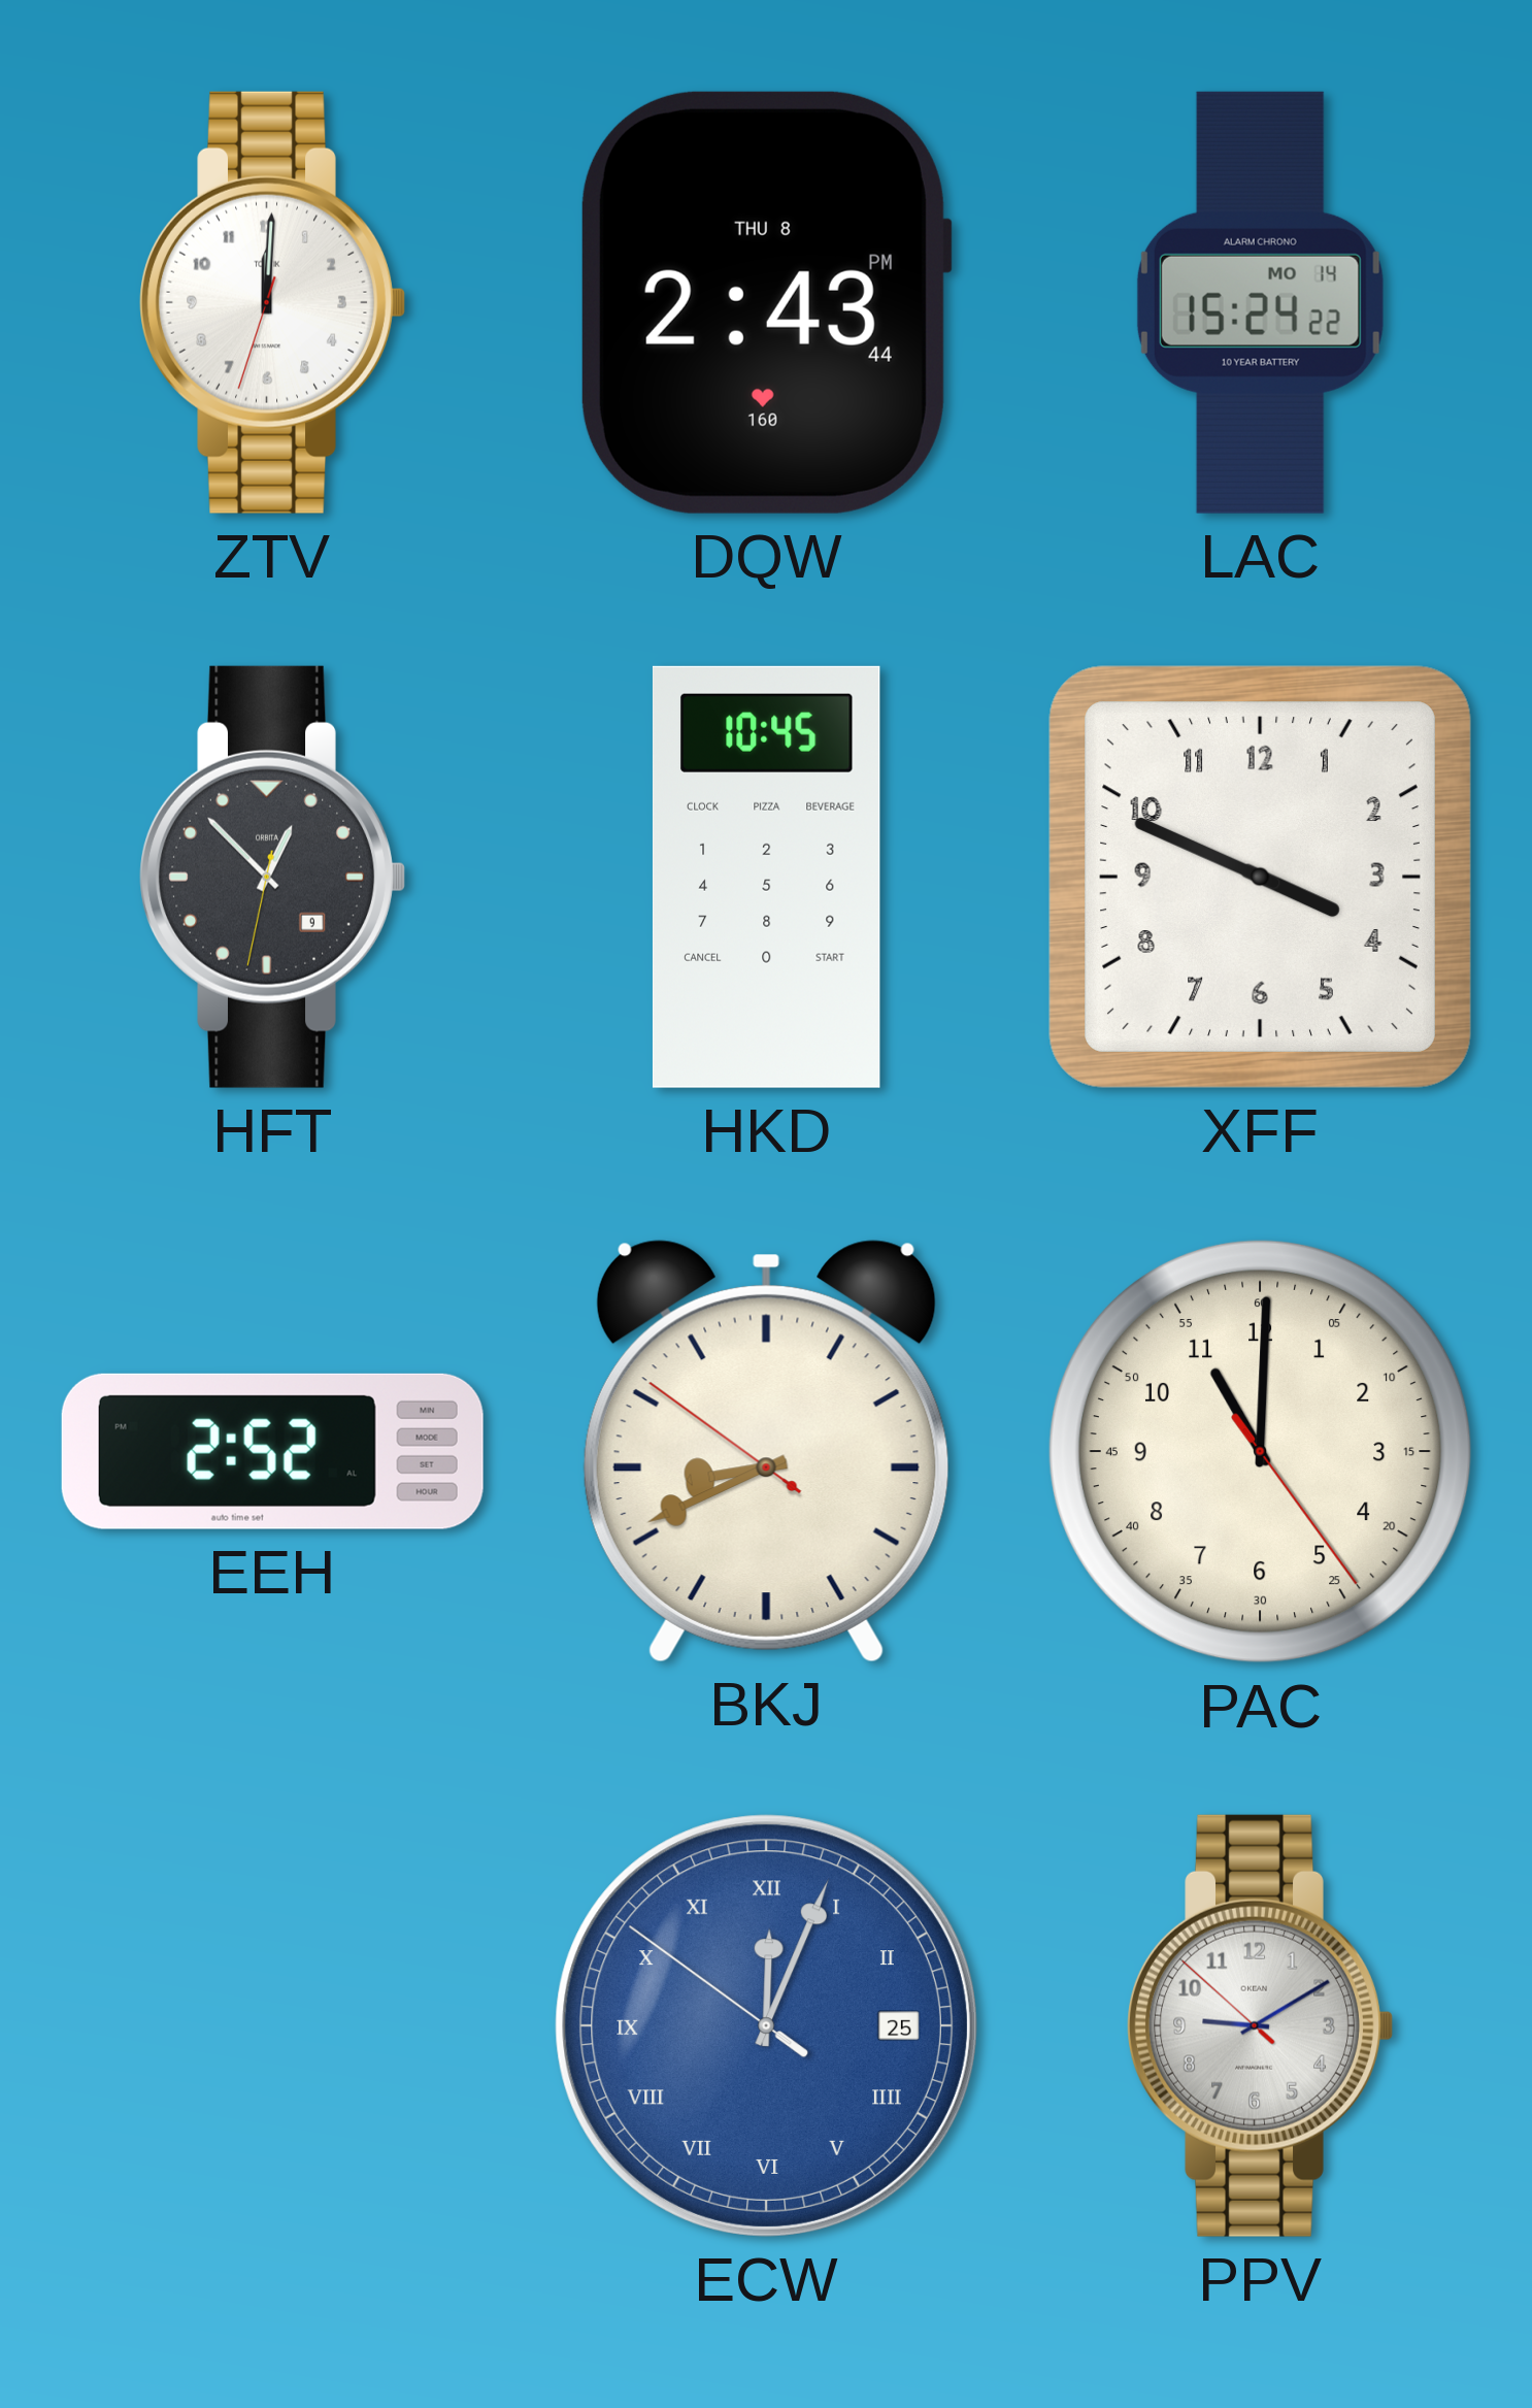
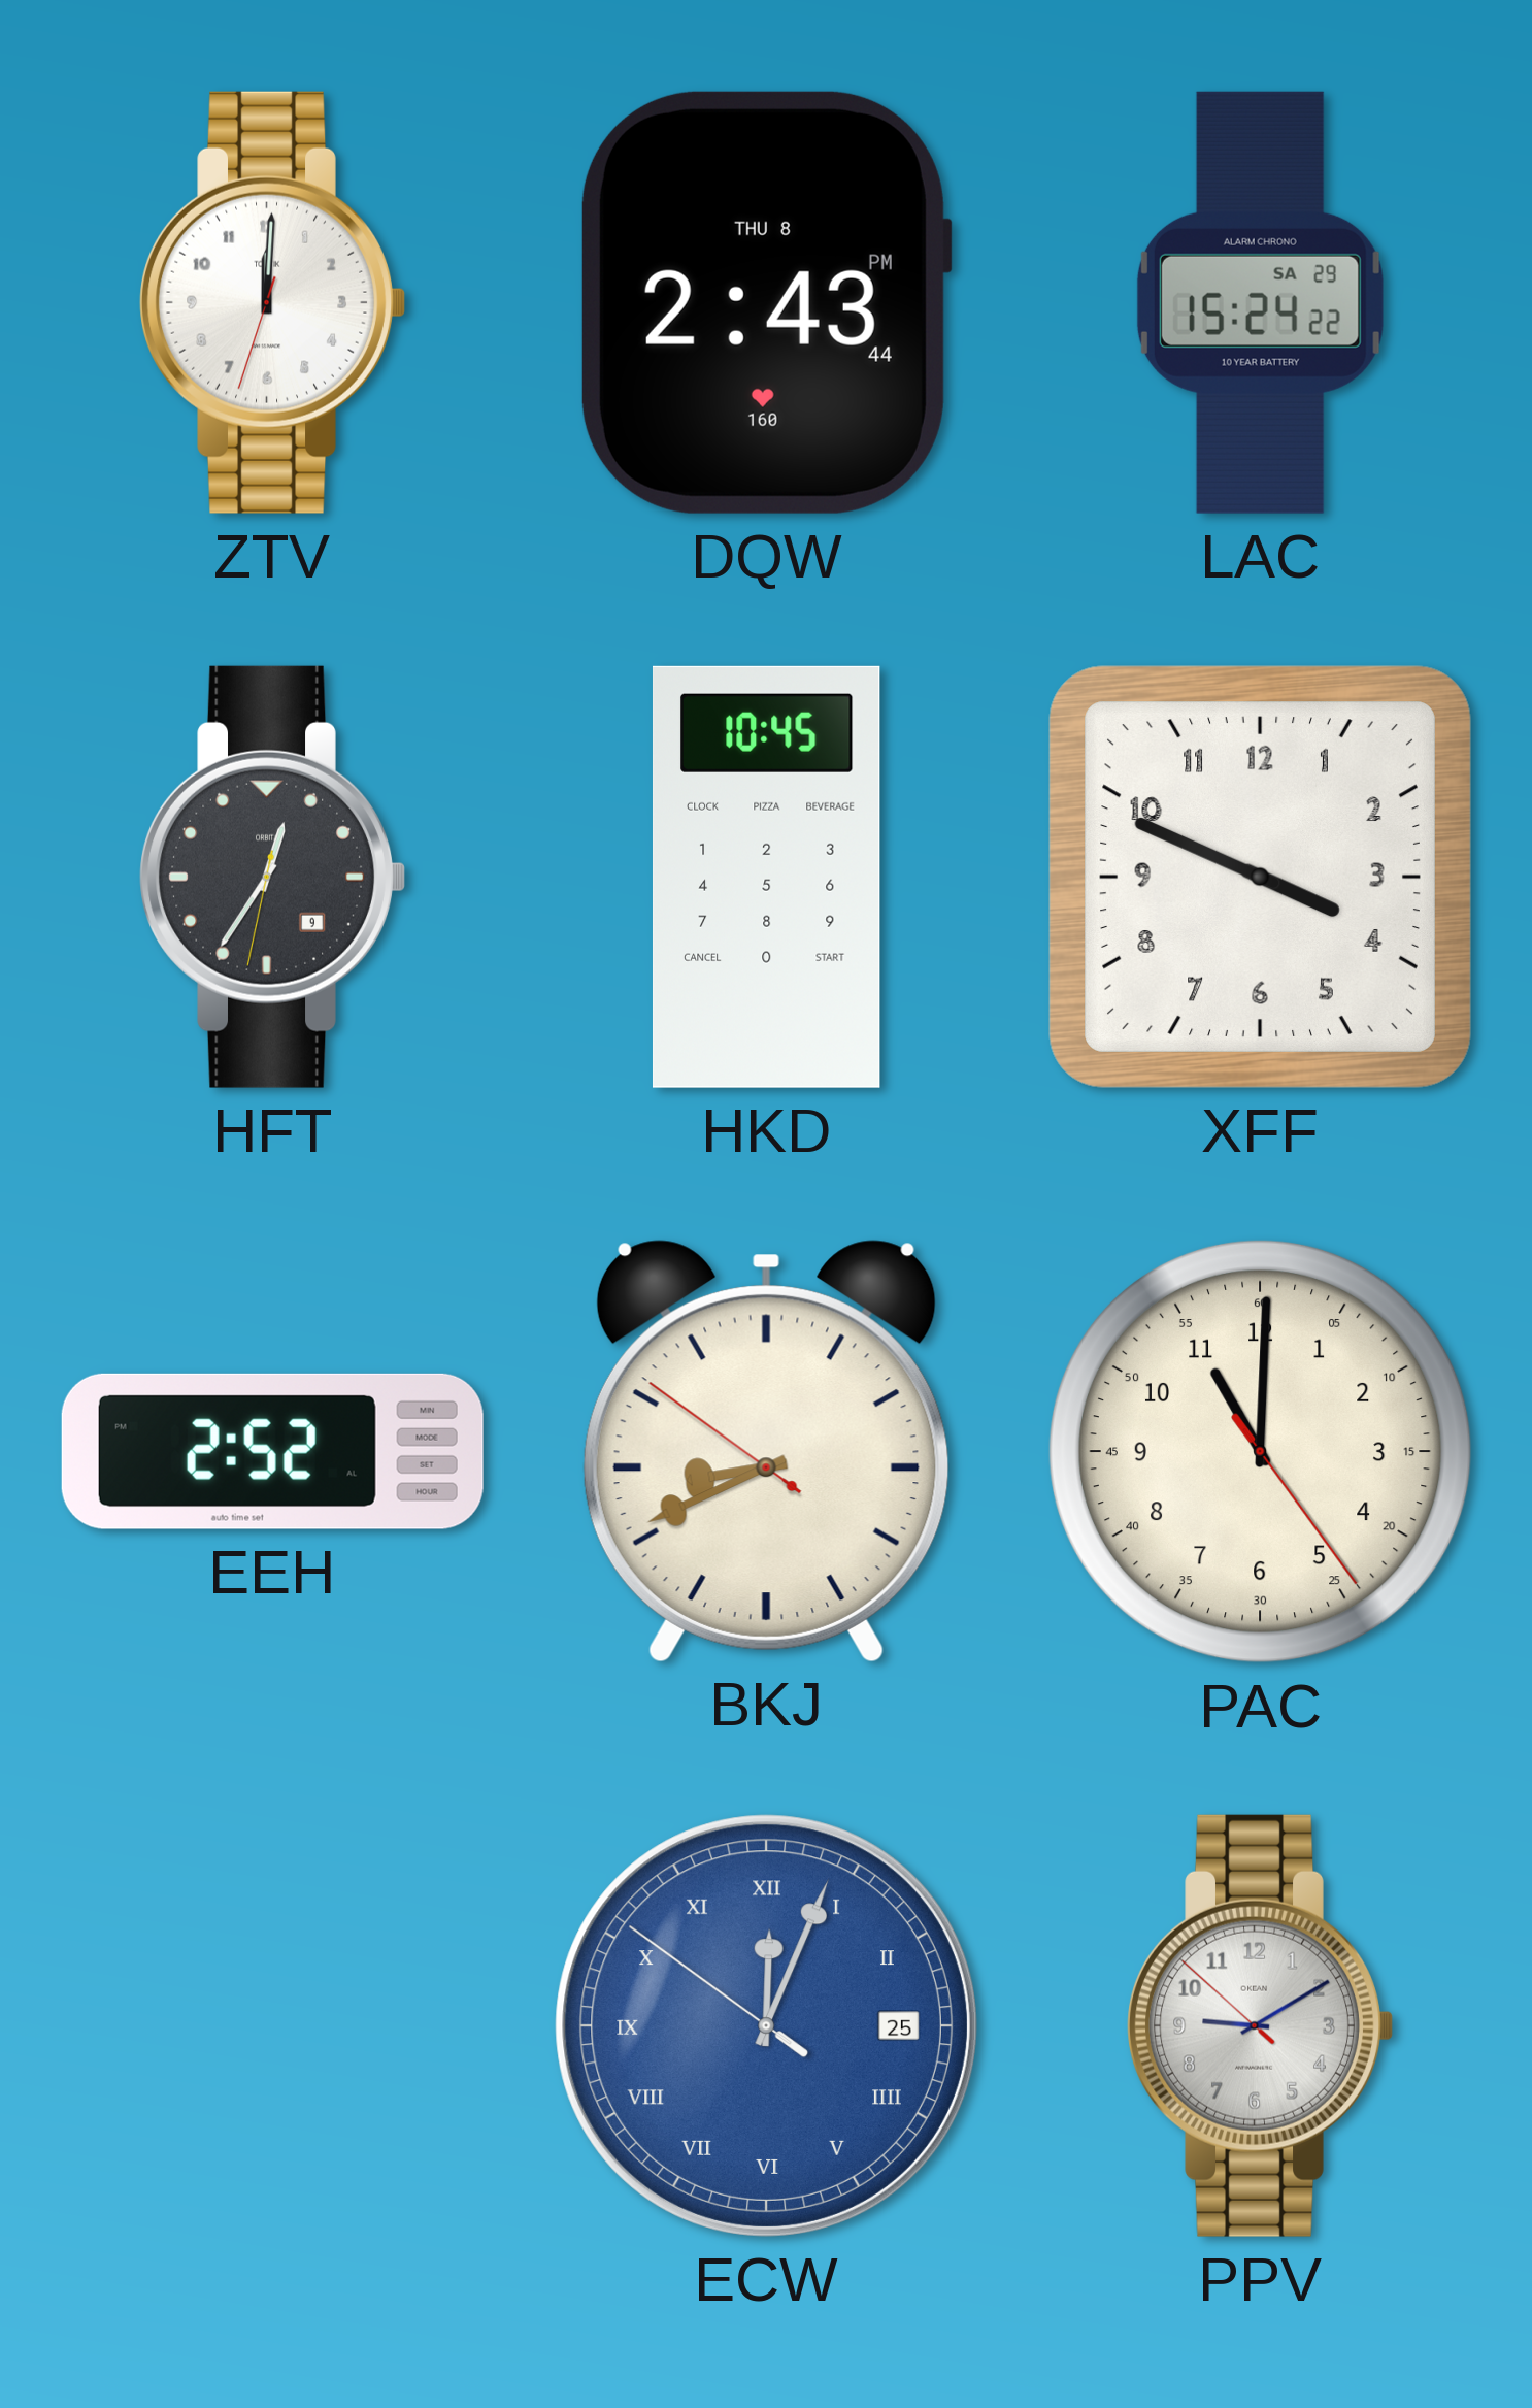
LAC date: MO 14 -> SA 29
HFT: 12:52 -> 12:35
